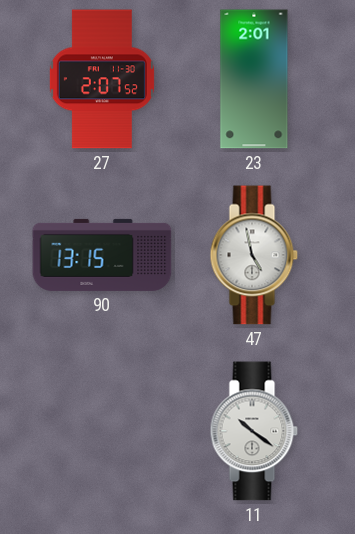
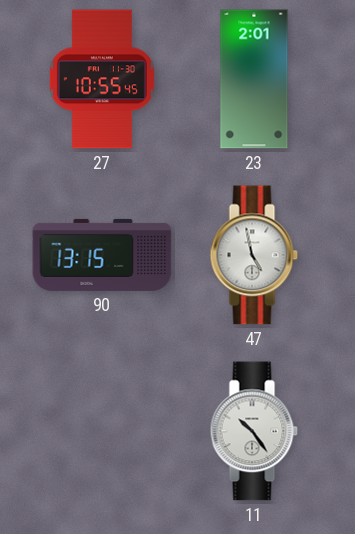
27: 2:07 -> 10:55
11: 10:21 -> 10:24
